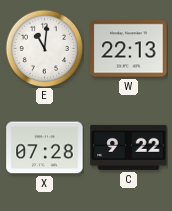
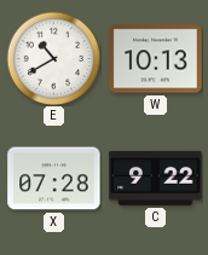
E: 11:01 -> 10:40
W: 22:13 -> 10:13
